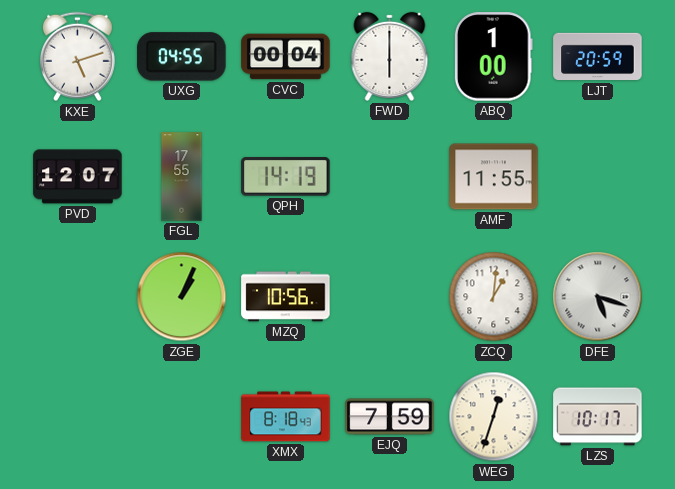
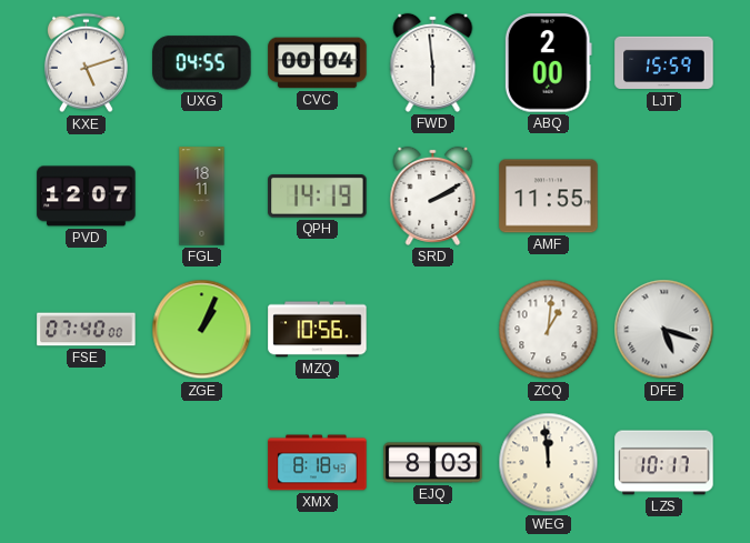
FWD: 6:00 -> 5:59
ABQ: 1:00 -> 2:00
LJT: 20:59 -> 15:59
FGL: 17:55 -> 18:11
SRD: none -> 2:10
FSE: none -> 07:40
EJQ: 7:59 -> 8:03
WEG: 12:33 -> 11:59
